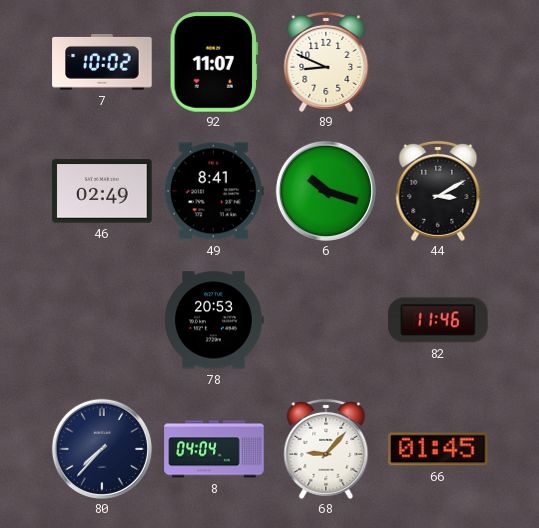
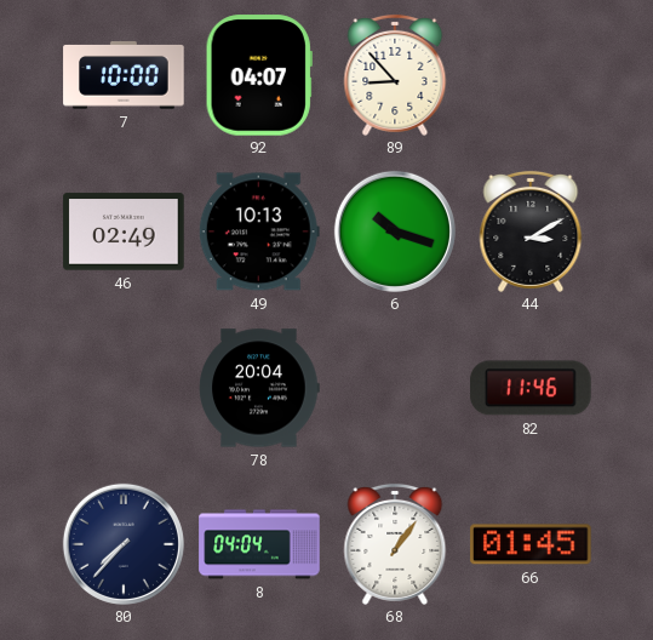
7: 10:02 -> 10:00
92: 11:07 -> 04:07
89: 8:49 -> 8:53
49: 8:41 -> 10:13
78: 20:53 -> 20:04
68: 9:07 -> 1:06
